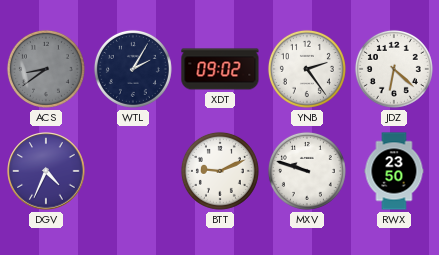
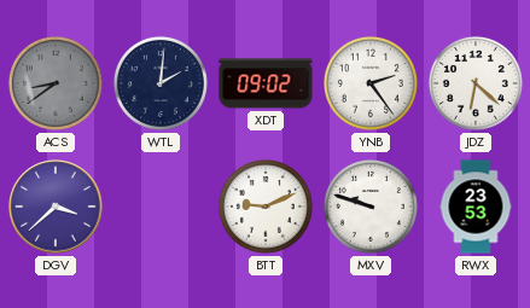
WTL: 2:05 -> 2:01
DGV: 4:34 -> 3:38
RWX: 23:50 -> 23:53
